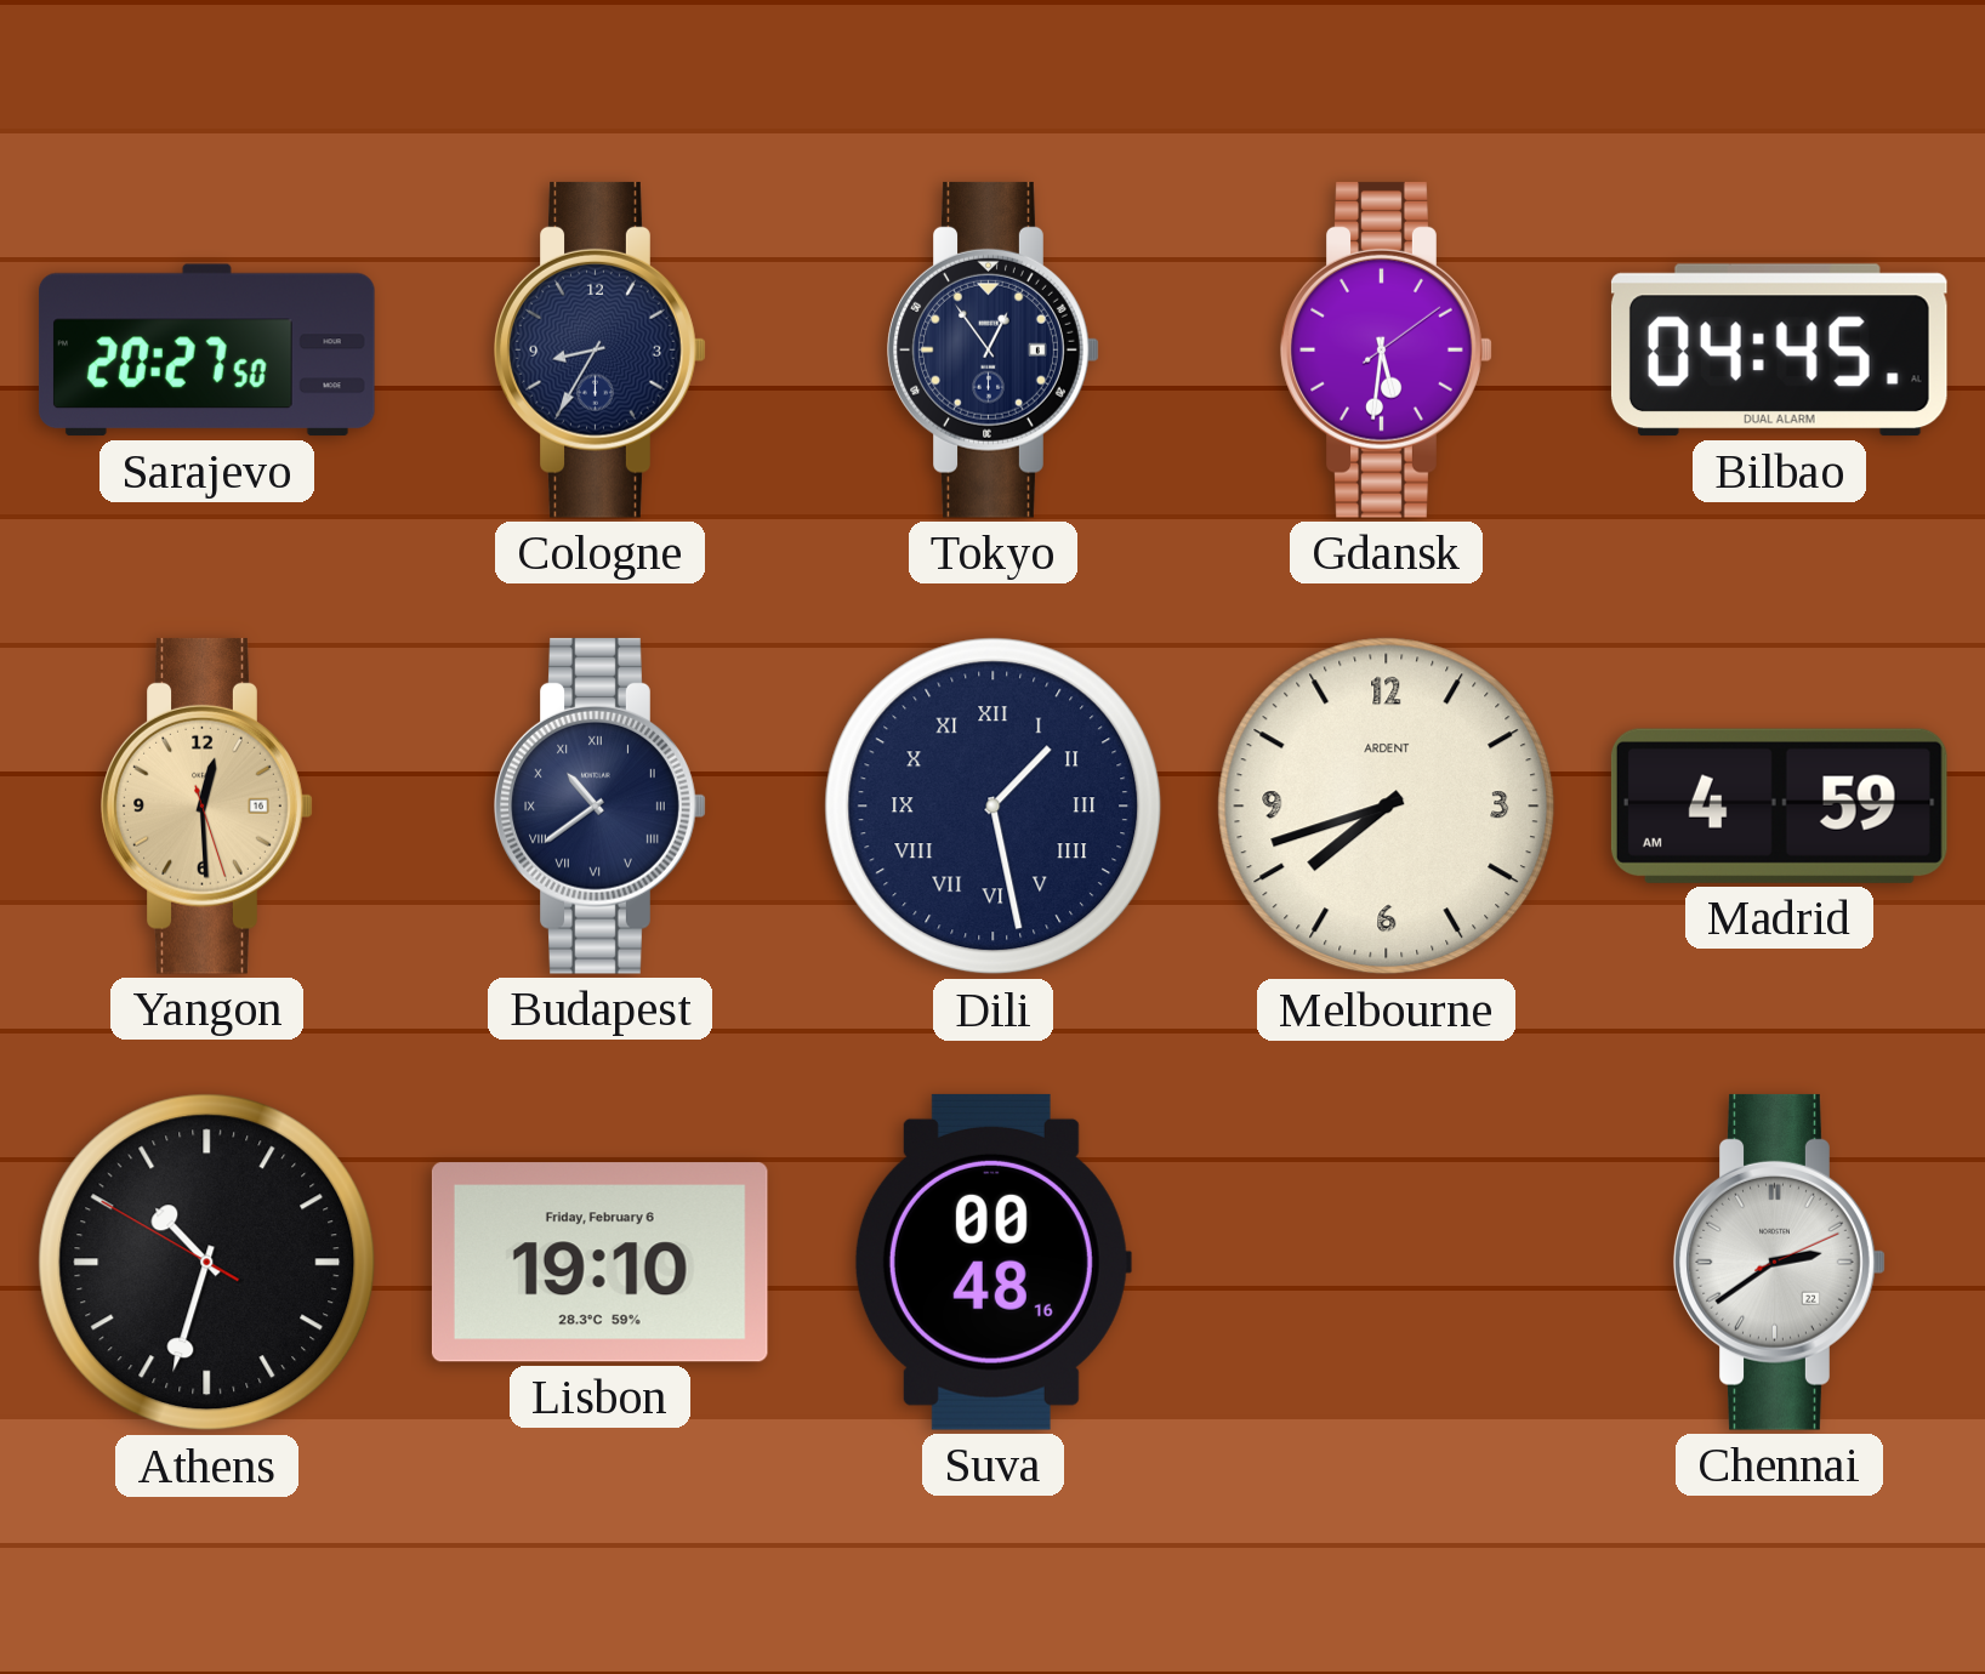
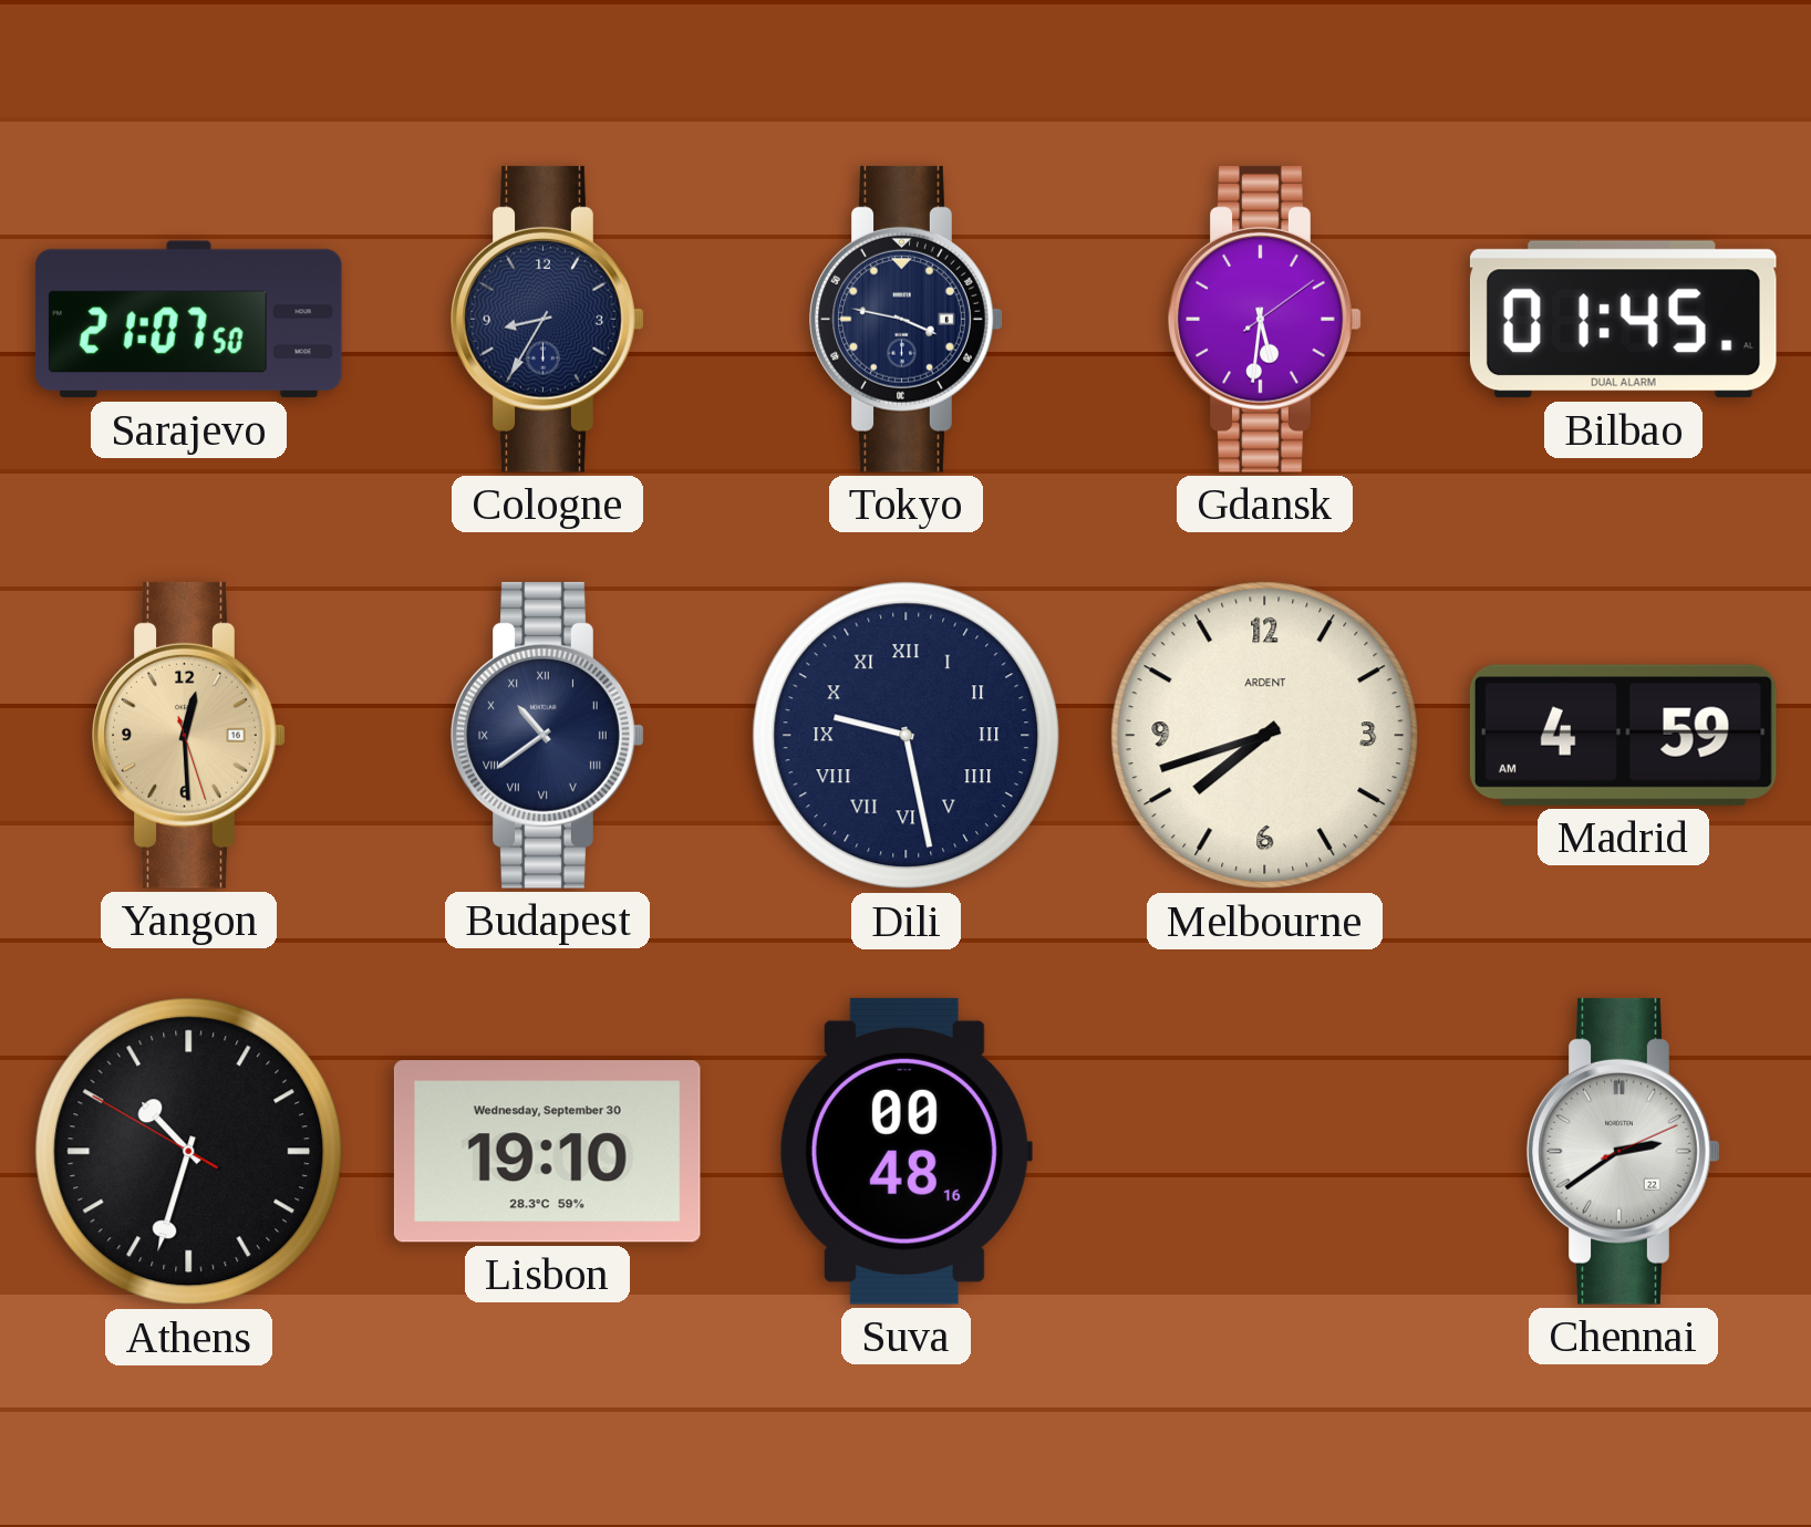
Sarajevo: 20:27 -> 21:07
Tokyo: 12:54 -> 3:47
Bilbao: 04:45 -> 01:45
Dili: 1:28 -> 9:28
Lisbon date: Friday, February 6 -> Wednesday, September 30
